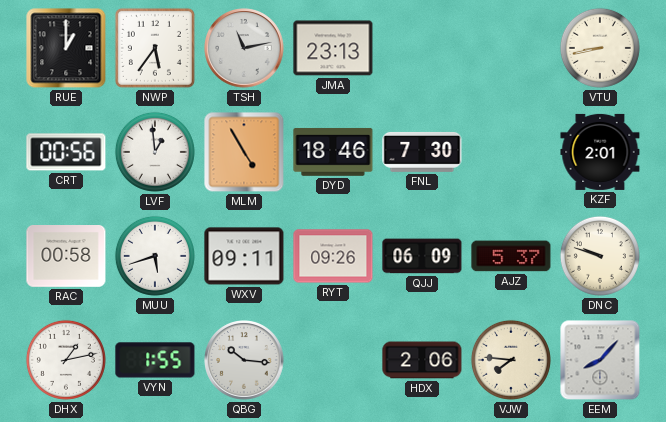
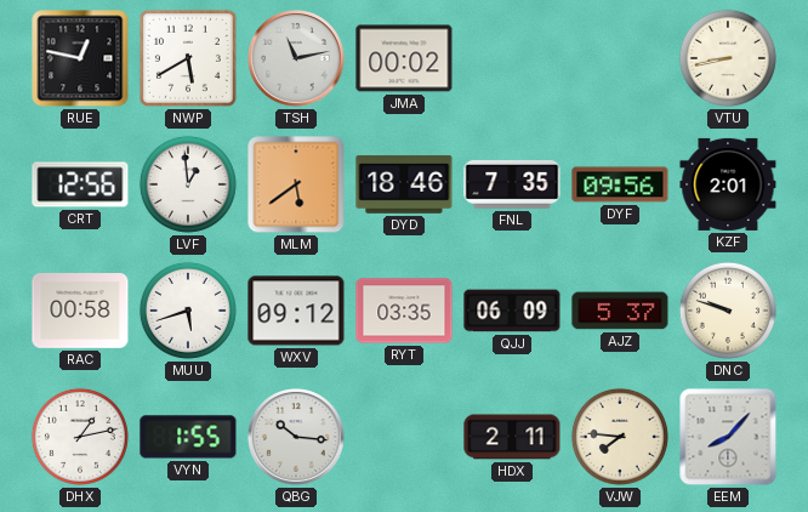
RUE: 1:00 -> 12:47
NWP: 5:36 -> 5:40
JMA: 23:13 -> 00:02
CRT: 00:56 -> 12:56
MLM: 4:55 -> 5:39
FNL: 7:30 -> 7:35
DYF: none -> 09:56
WXV: 09:11 -> 09:12
RYT: 09:26 -> 03:35
HDX: 2:06 -> 2:11
